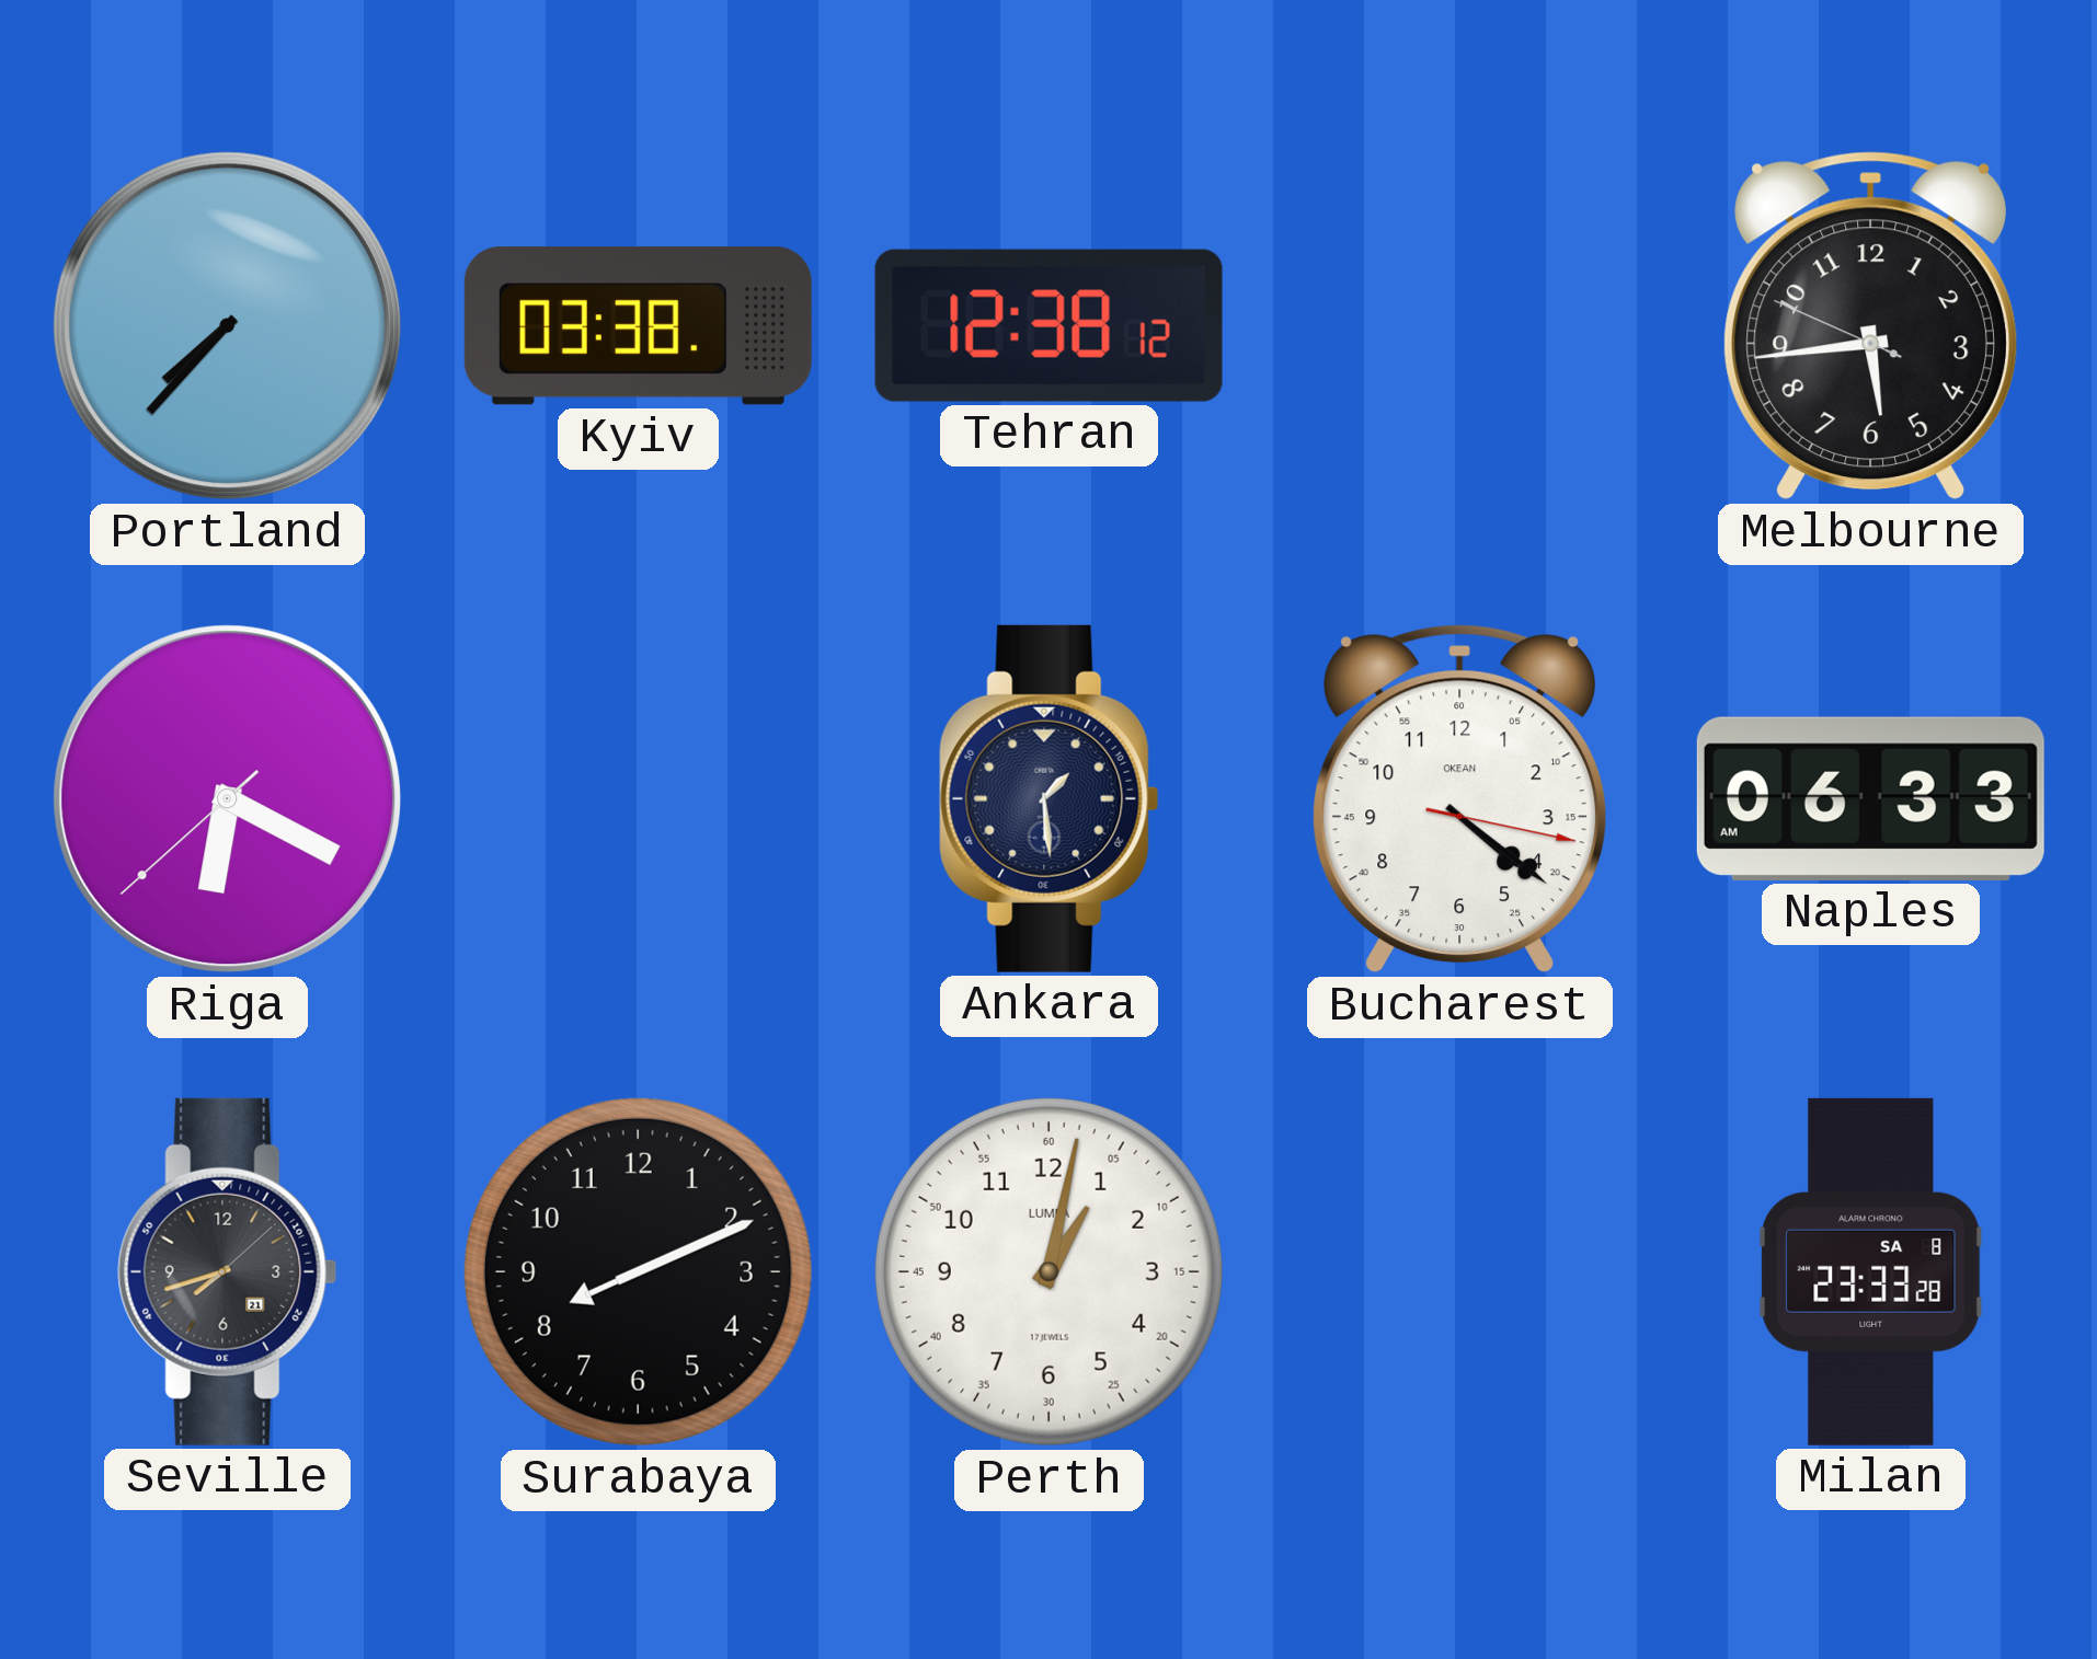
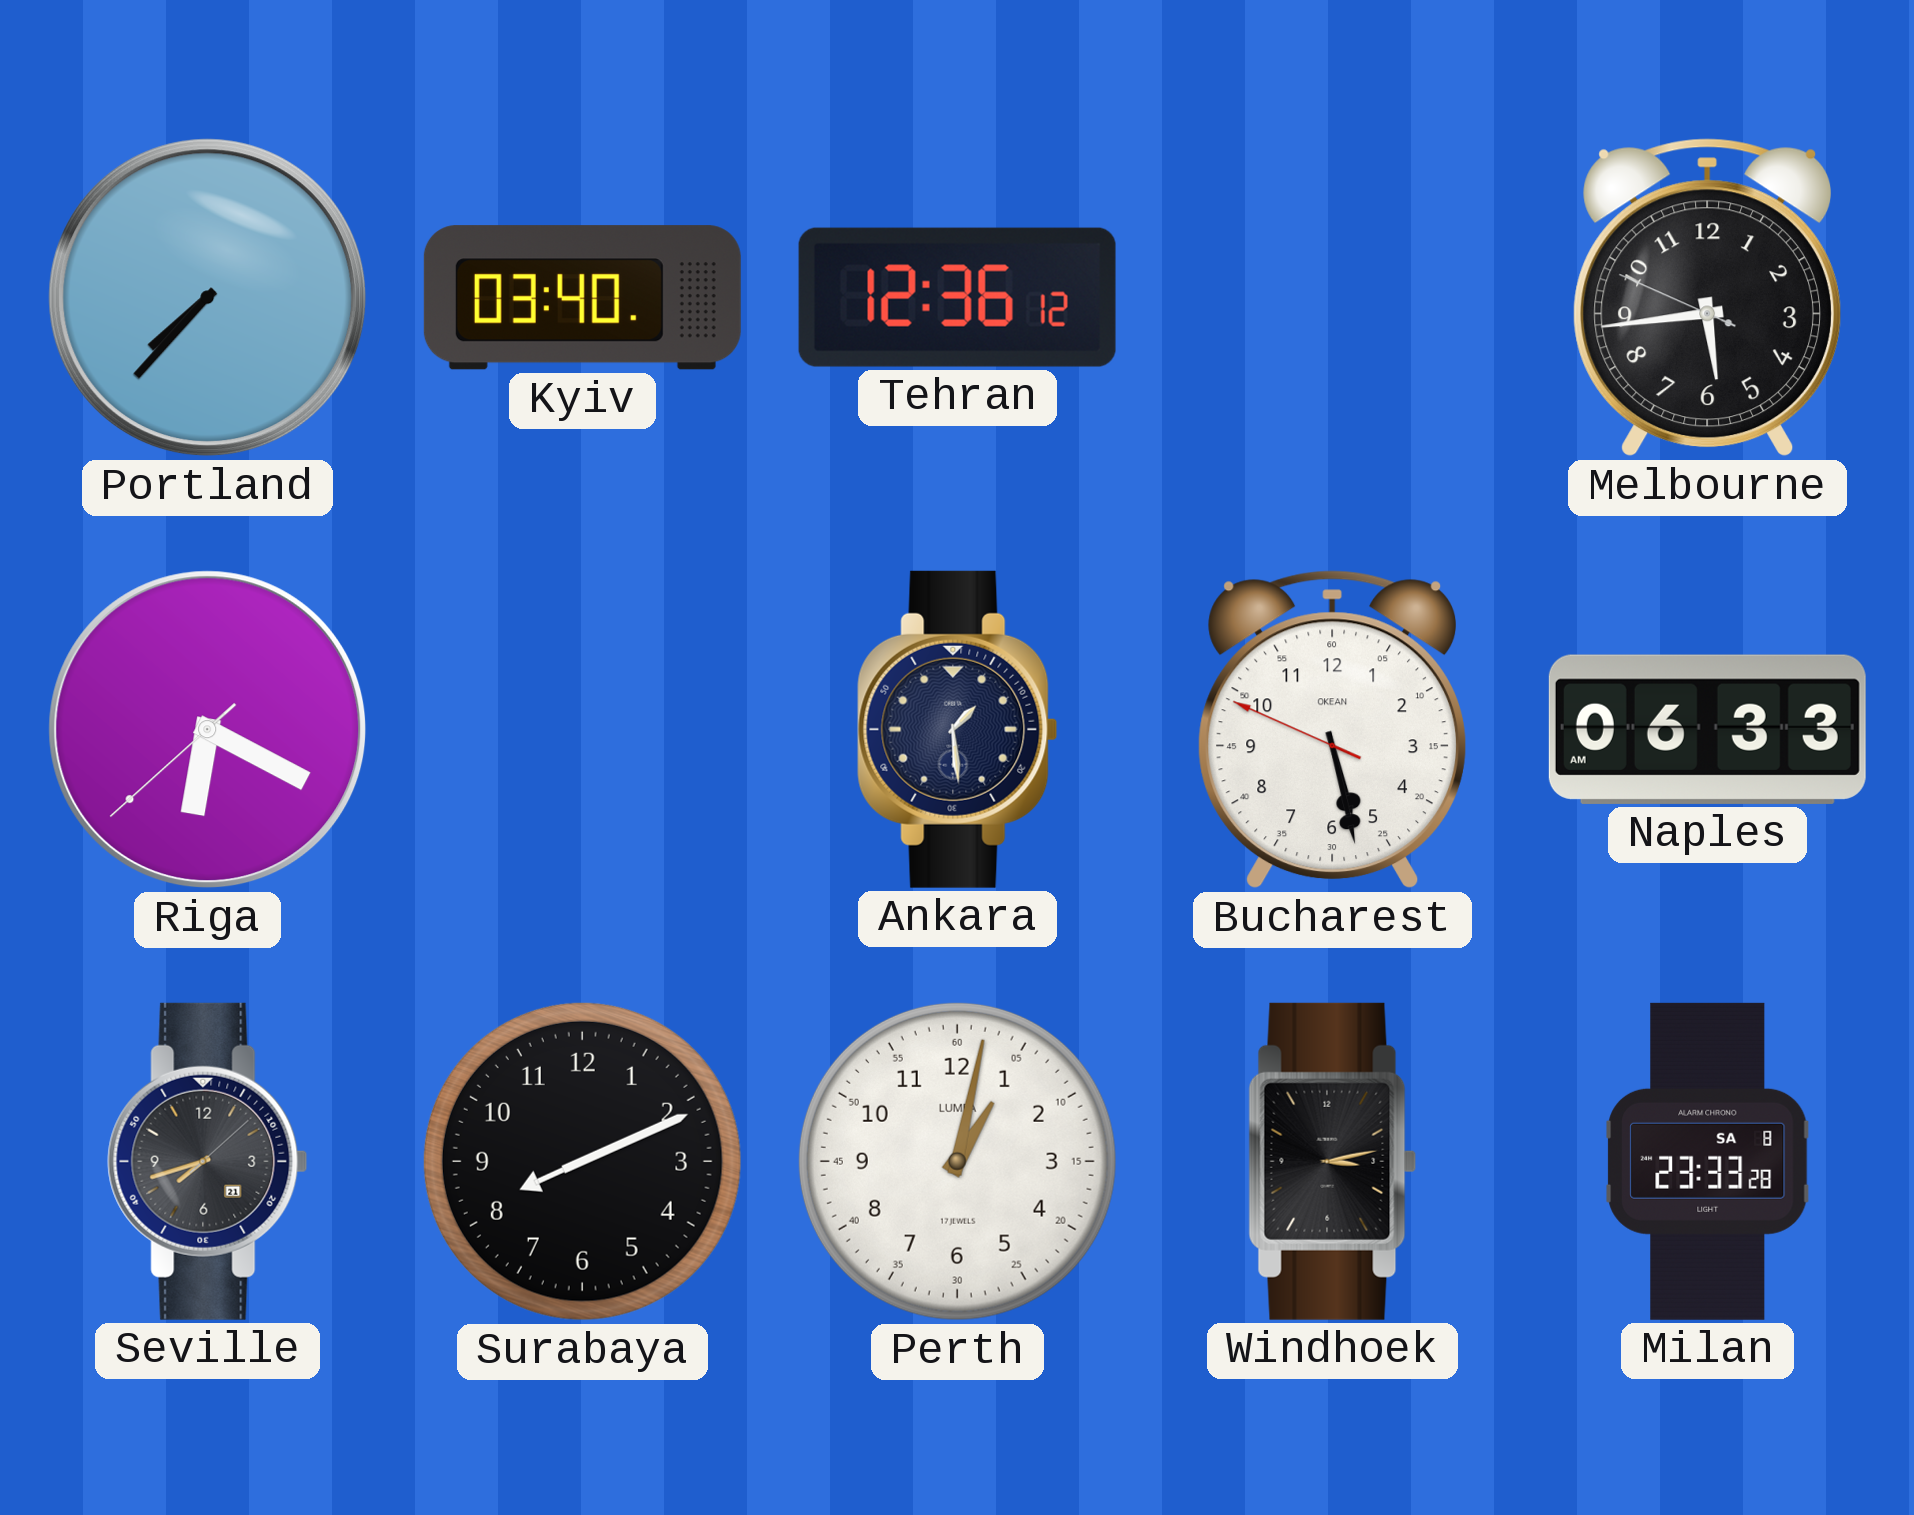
Kyiv: 03:38 -> 03:40
Tehran: 12:38 -> 12:36
Bucharest: 4:21 -> 5:27
Windhoek: none -> 3:13
